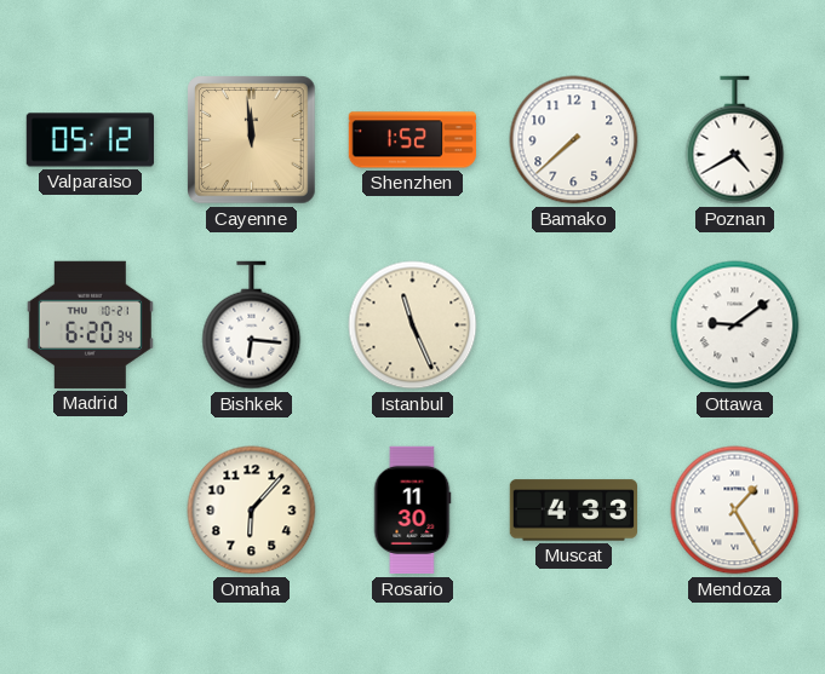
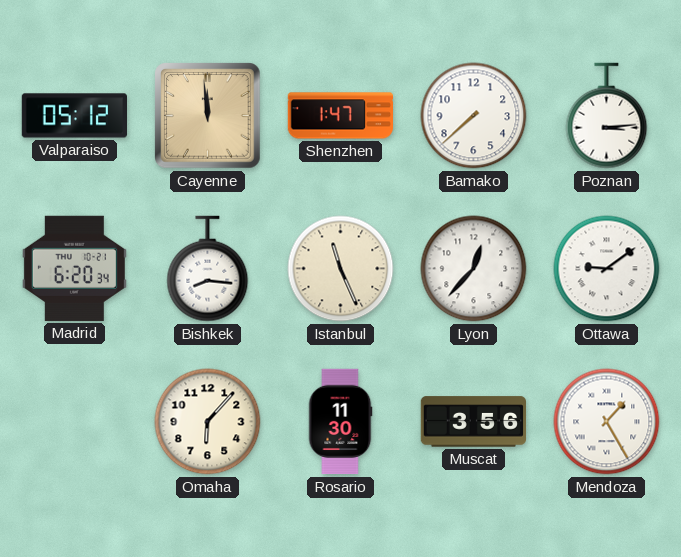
Shenzhen: 1:52 -> 1:47
Poznan: 4:40 -> 3:14
Bishkek: 6:16 -> 8:16
Lyon: none -> 12:37
Muscat: 4:33 -> 3:56
